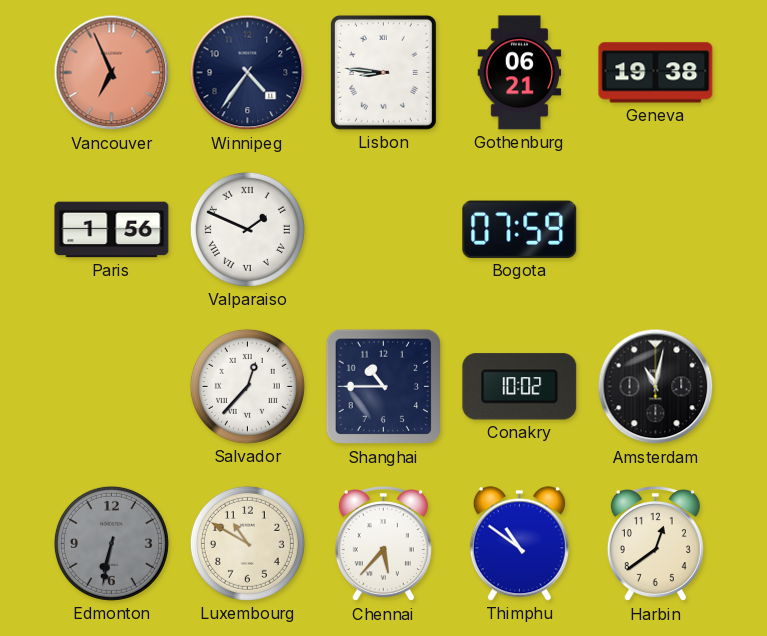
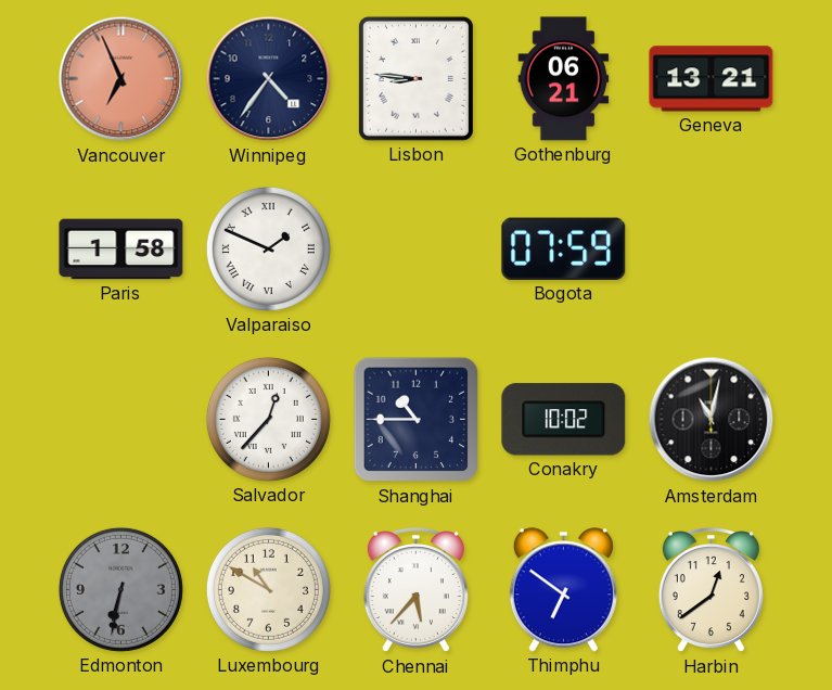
Geneva: 19:38 -> 13:21
Paris: 1:56 -> 1:58
Thimphu: 10:51 -> 6:51
